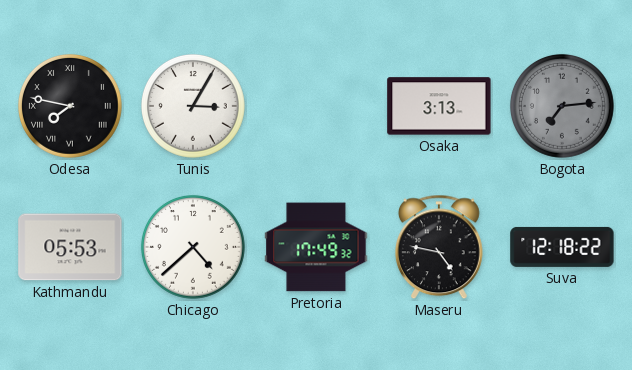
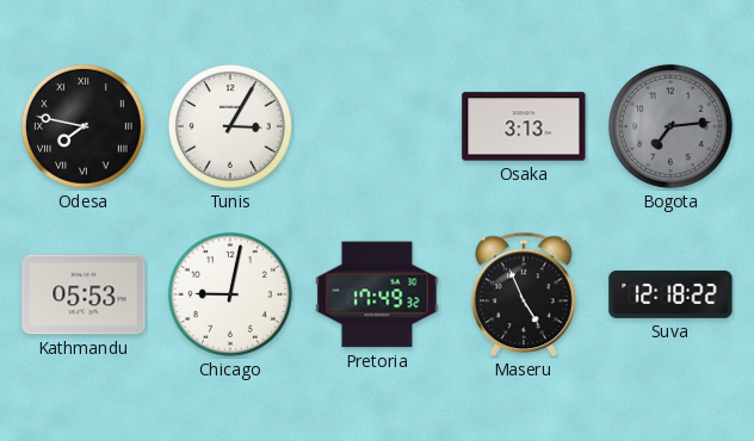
Chicago: 4:38 -> 9:02
Maseru: 4:47 -> 4:56
